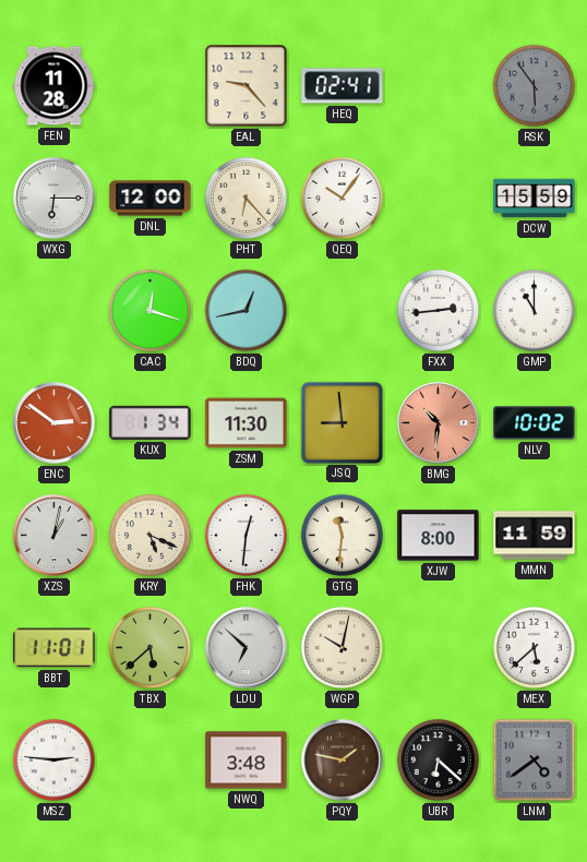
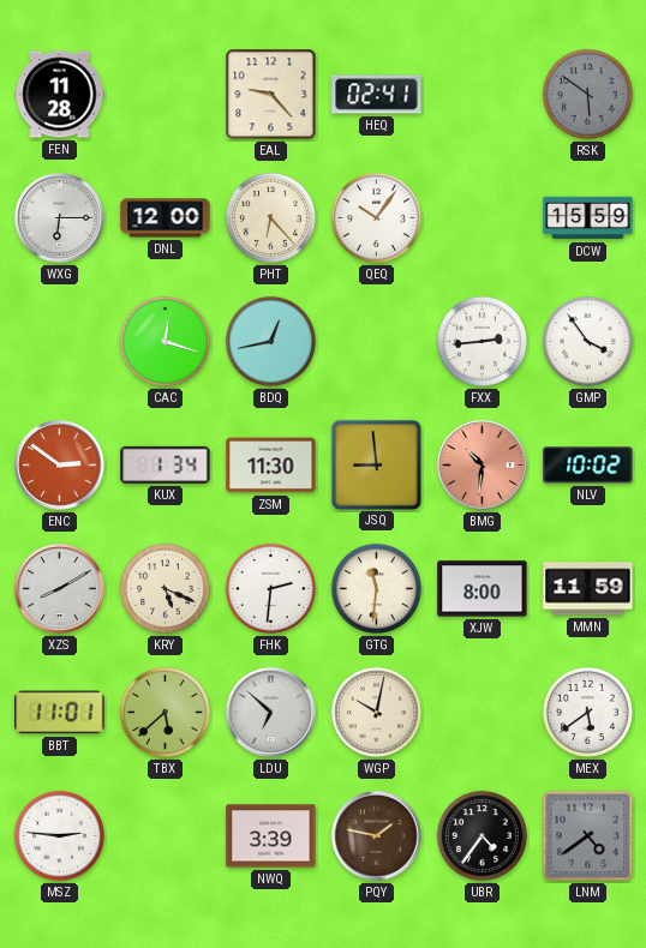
RSK: 5:54 -> 5:51
GMP: 11:00 -> 3:54
XZS: 1:02 -> 8:10
FHK: 12:31 -> 2:31
MEX: 5:38 -> 5:39
NWQ: 3:48 -> 3:39
UBR: 6:22 -> 4:36
